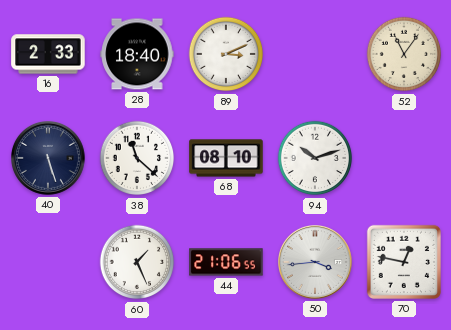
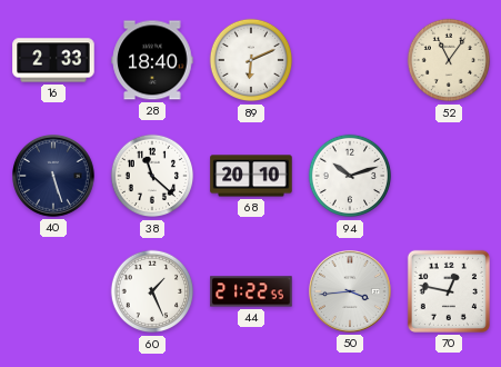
89: 3:11 -> 6:11
68: 08:10 -> 20:10
44: 21:06 -> 21:22
